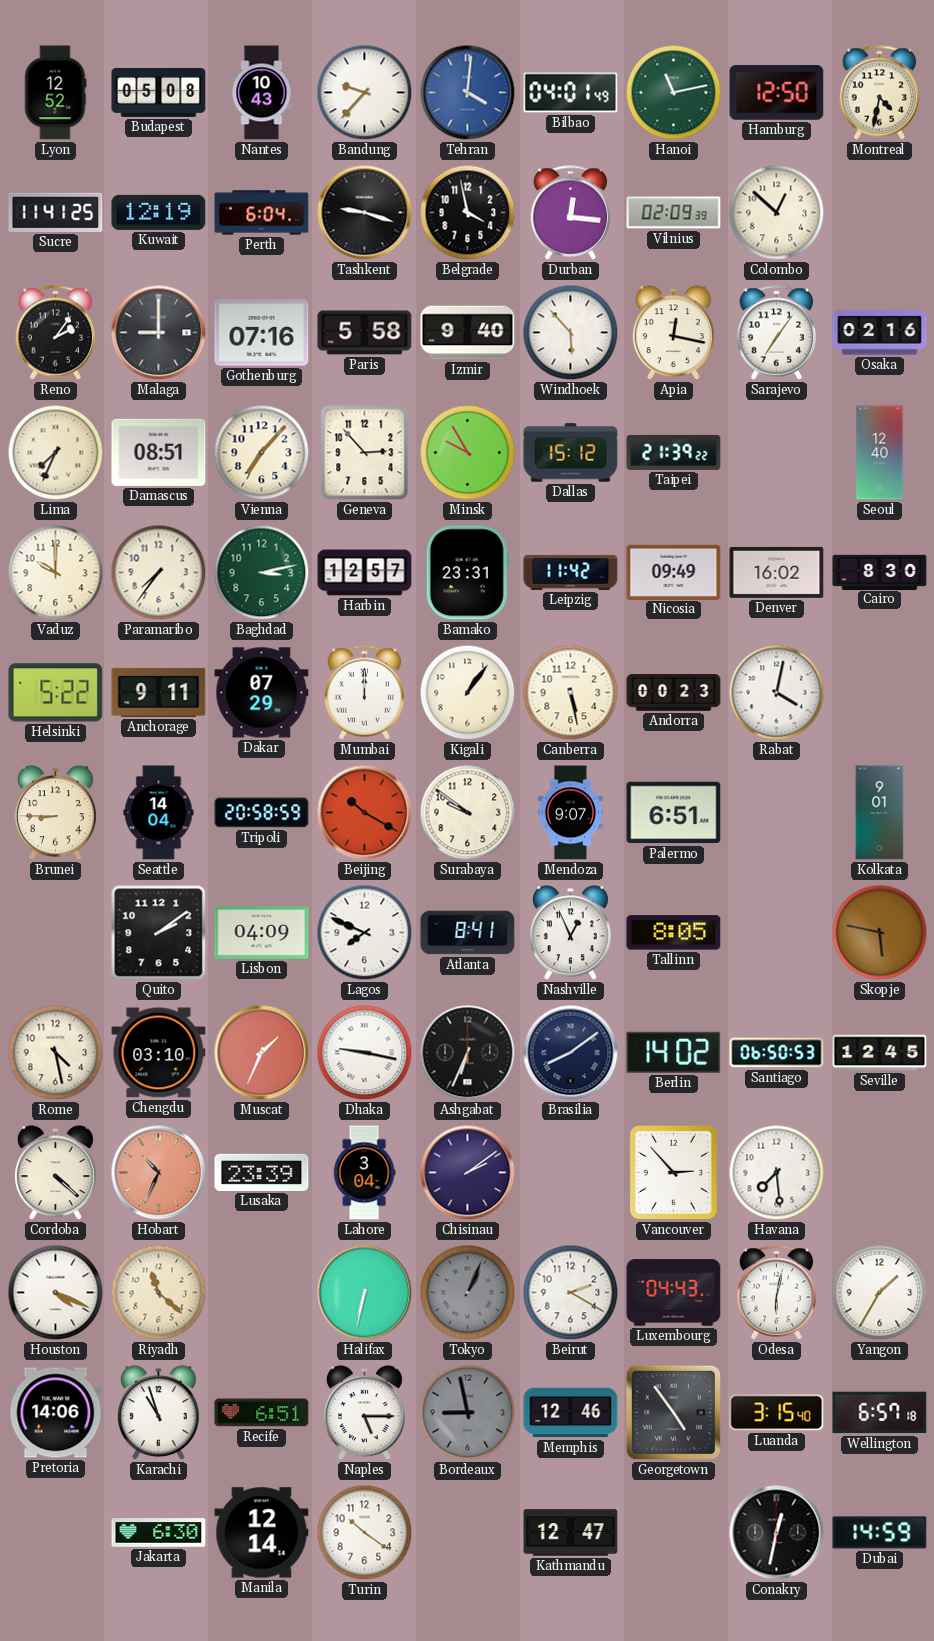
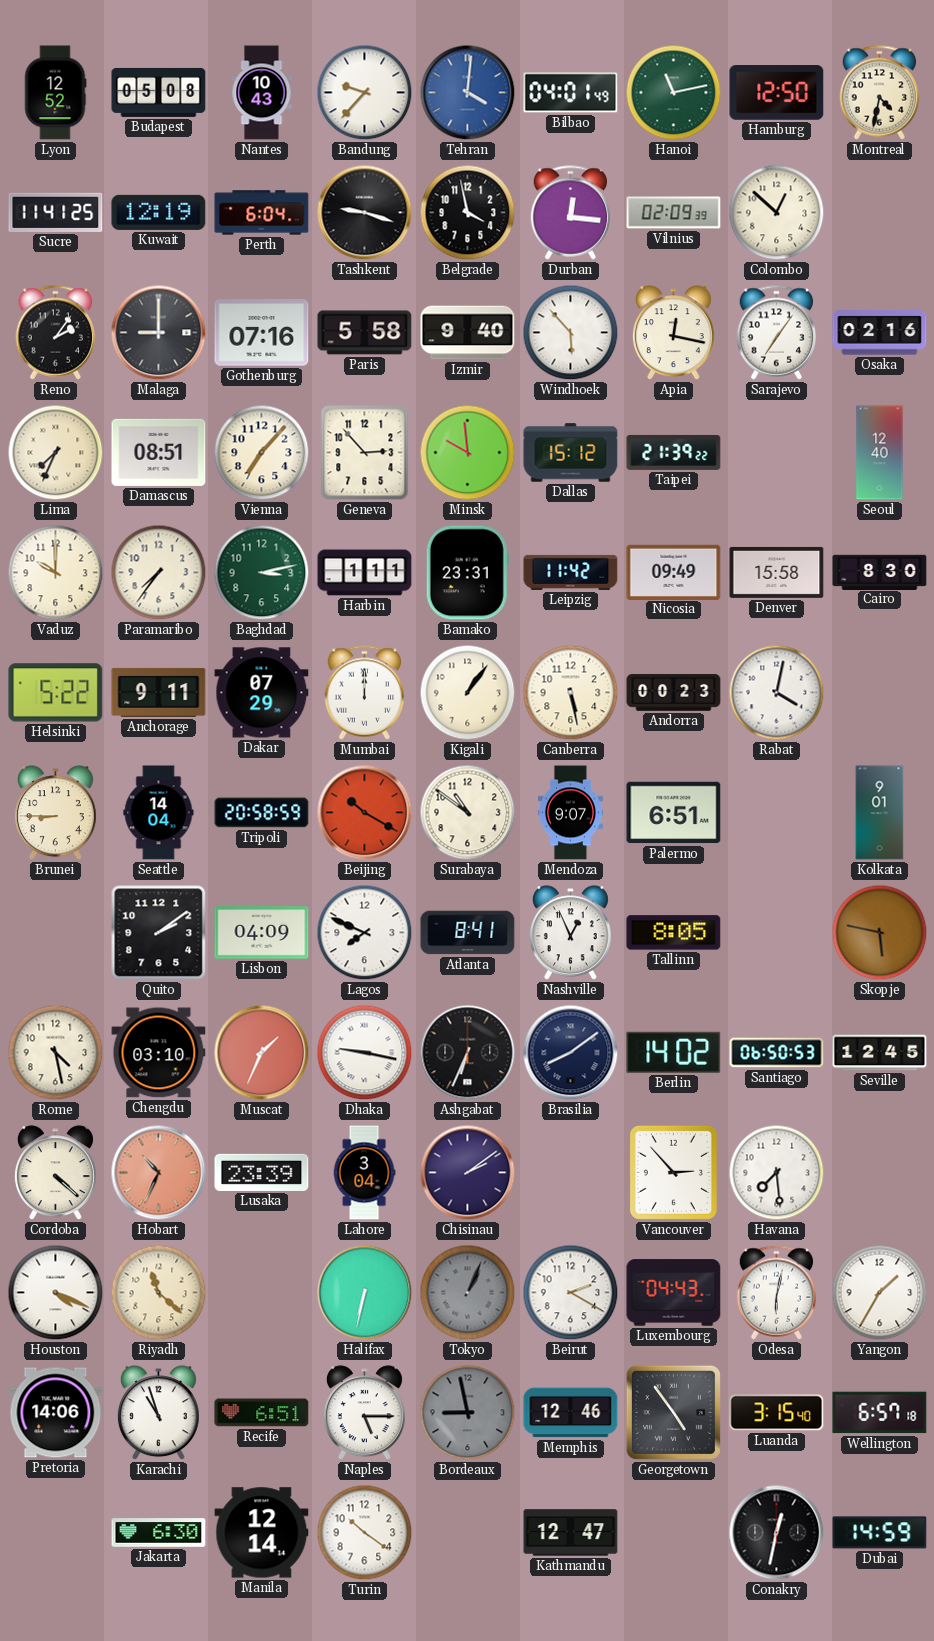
Minsk: 9:55 -> 9:59
Harbin: 12:57 -> 1:11
Denver: 16:02 -> 15:58
Surabaya: 9:51 -> 10:51
